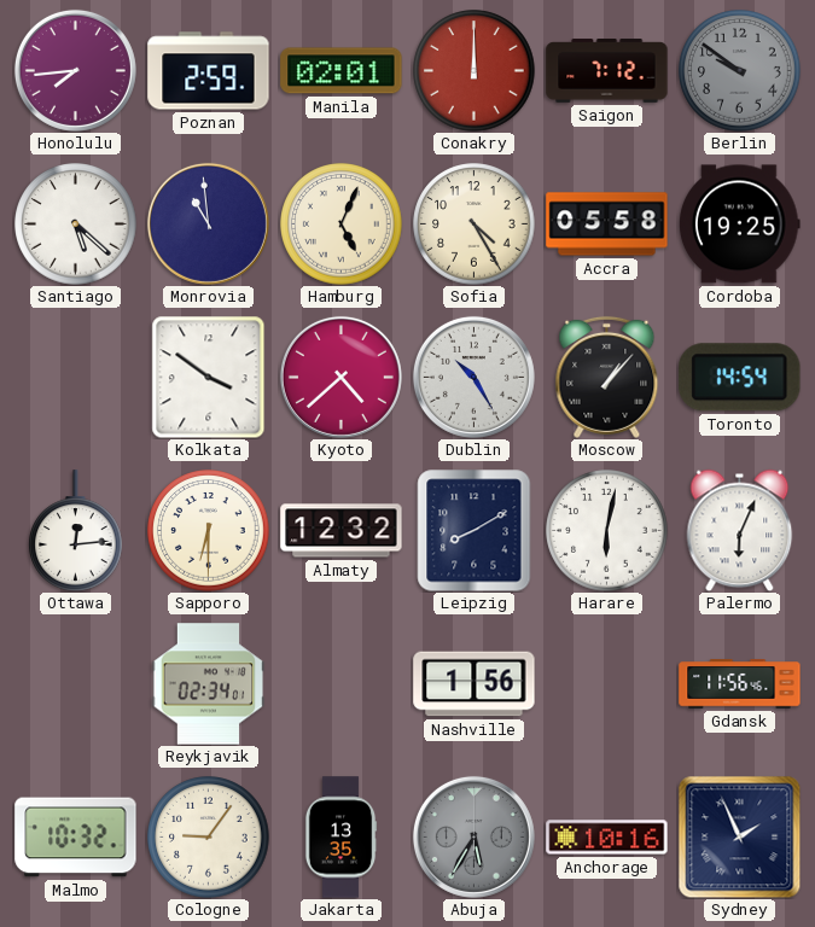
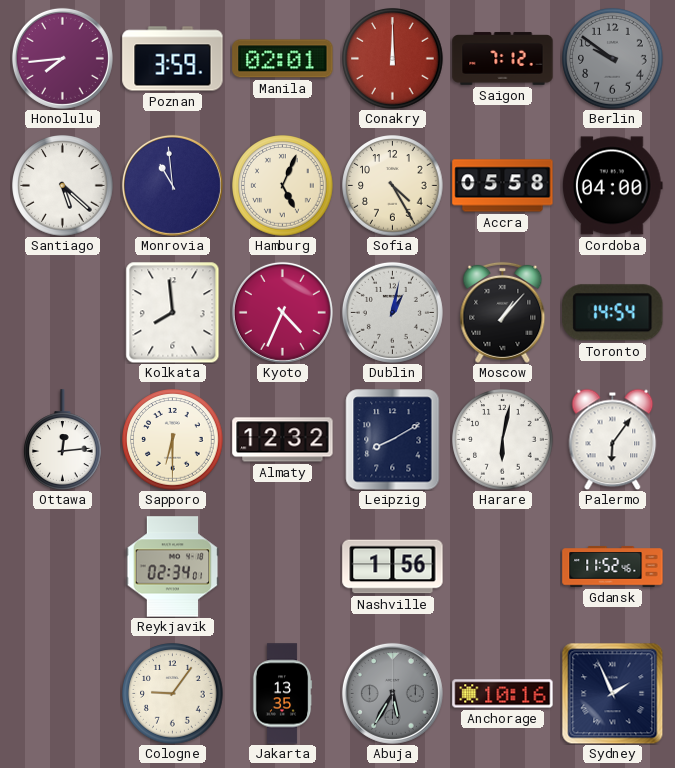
Poznan: 2:59 -> 3:59
Cordoba: 19:25 -> 04:00
Kolkata: 3:51 -> 7:59
Kyoto: 4:38 -> 4:34
Dublin: 10:25 -> 1:02
Palermo: 6:04 -> 6:06
Gdansk: 11:56 -> 11:52
Malmo: 10:32 -> none
